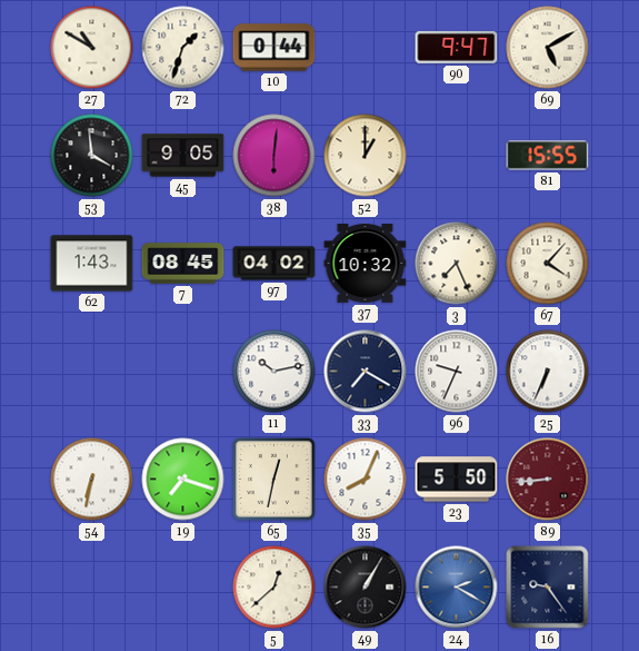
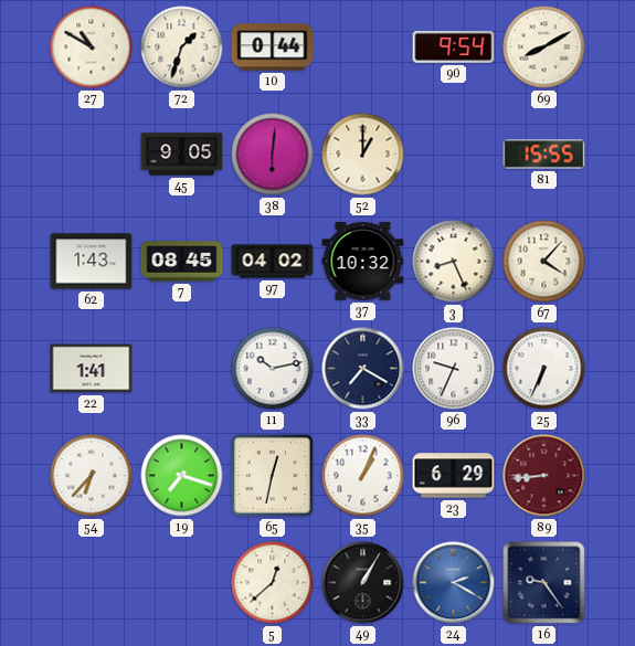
90: 9:47 -> 9:54
69: 5:10 -> 8:10
53: 3:59 -> none
3: 7:26 -> 8:26
22: none -> 1:41
54: 6:32 -> 6:37
35: 8:04 -> 1:04
23: 5:50 -> 6:29
